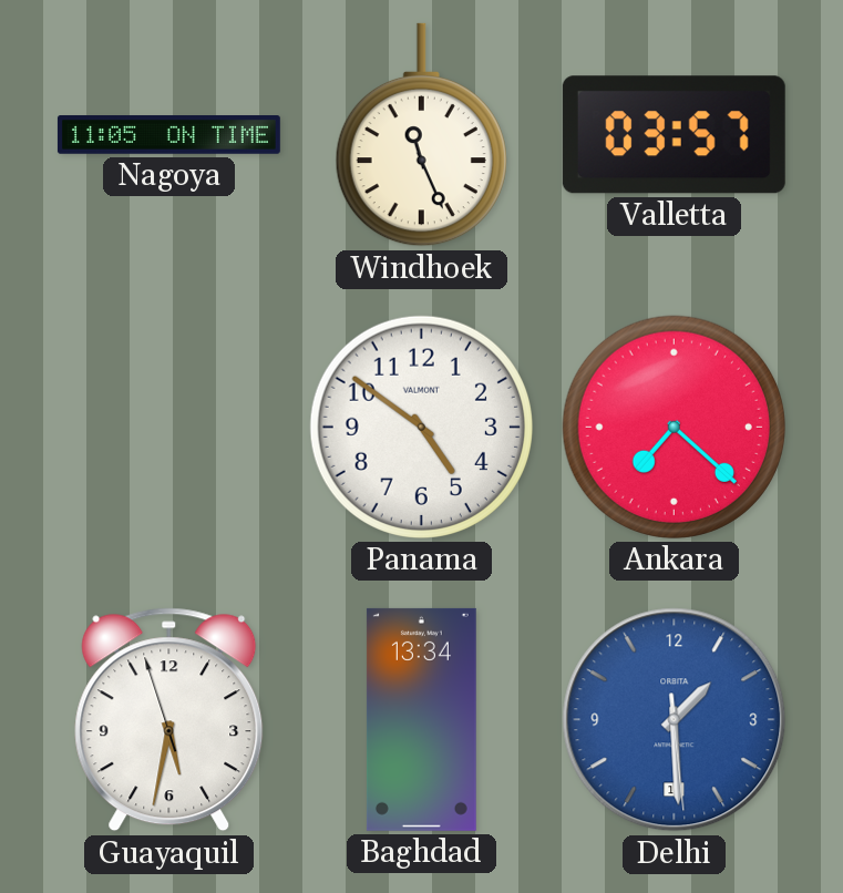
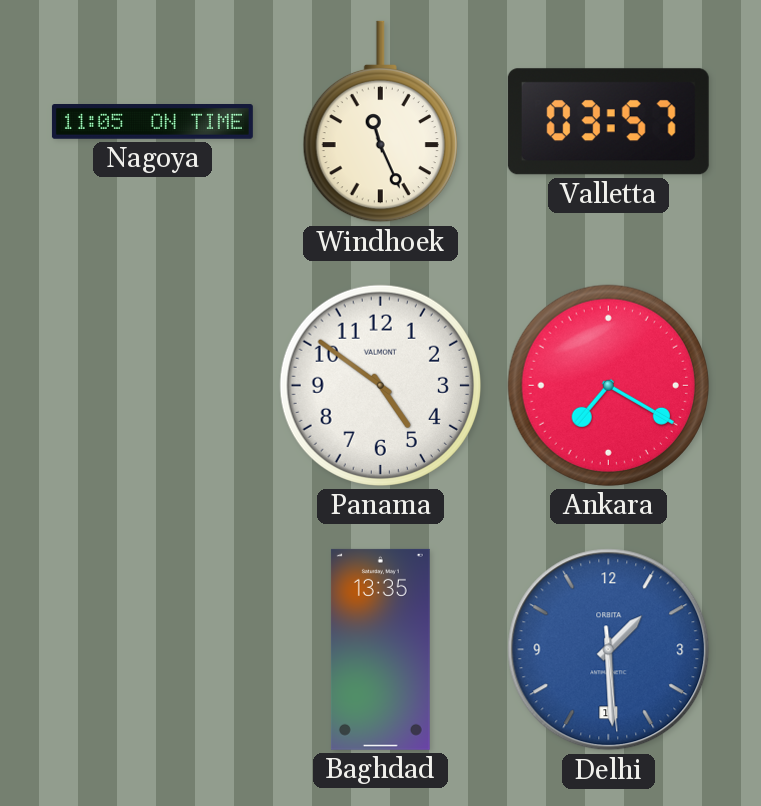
Ankara: 7:22 -> 7:20
Guayaquil: 5:31 -> none
Baghdad: 13:34 -> 13:35
